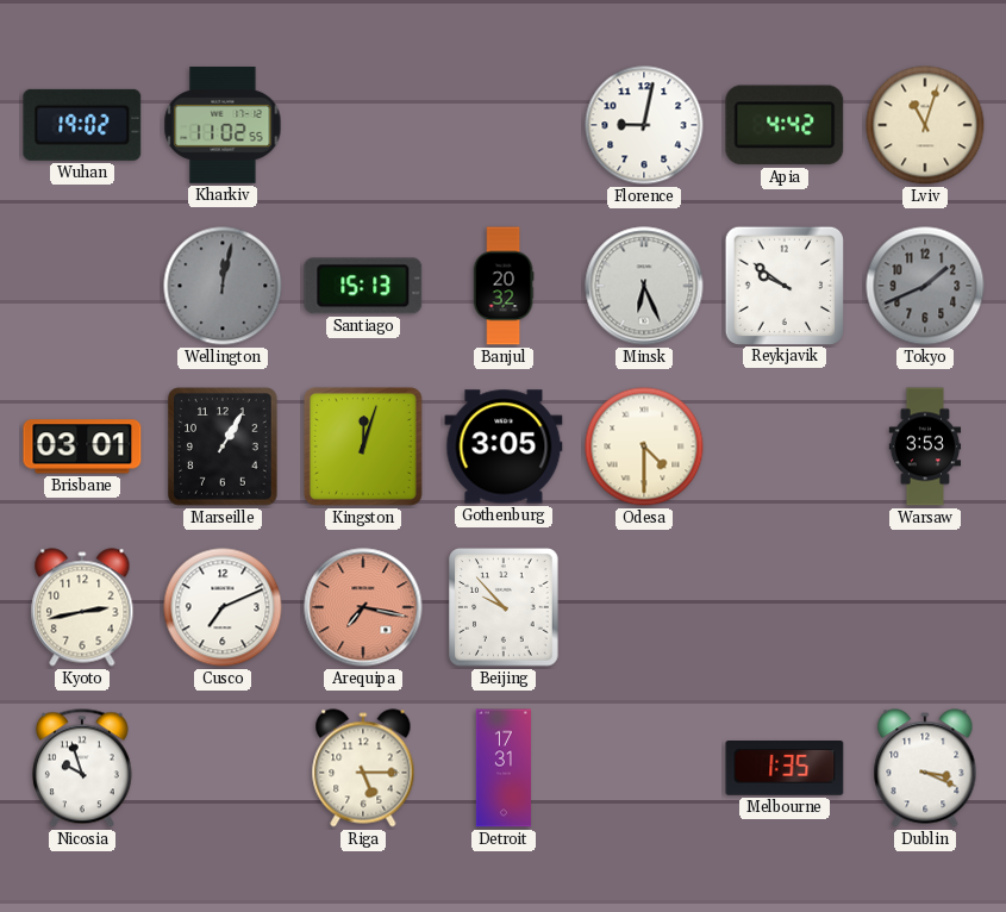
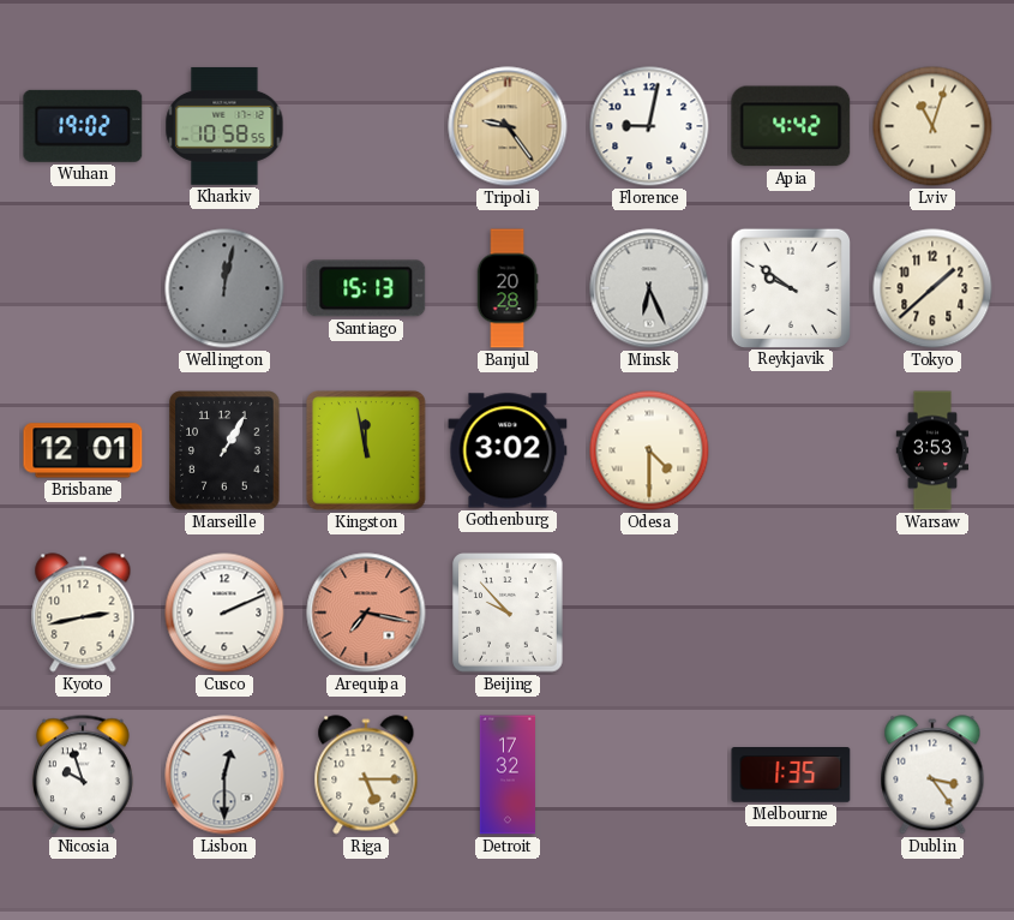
Kharkiv: 11:02 -> 10:58
Tripoli: none -> 9:24
Banjul: 20:32 -> 20:28
Tokyo: 1:41 -> 1:38
Tokyo dial: grey -> cream
Brisbane: 03:01 -> 12:01
Kingston: 12:03 -> 11:58
Gothenburg: 3:05 -> 3:02
Cusco: 7:11 -> 2:11
Lisbon: none -> 12:30
Detroit: 17:31 -> 17:32
Dublin: 3:19 -> 3:24
